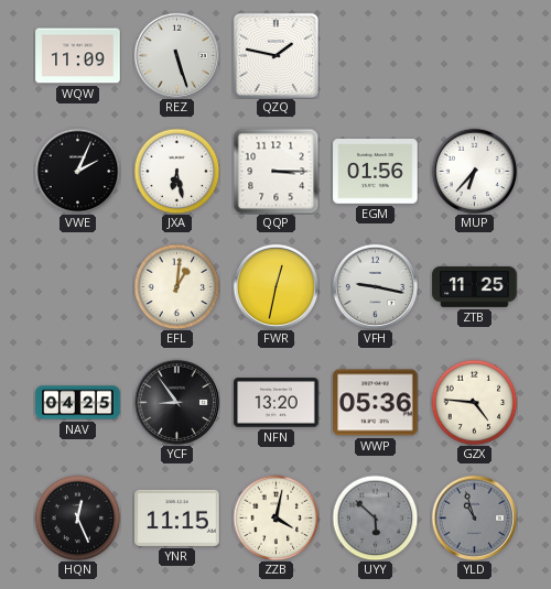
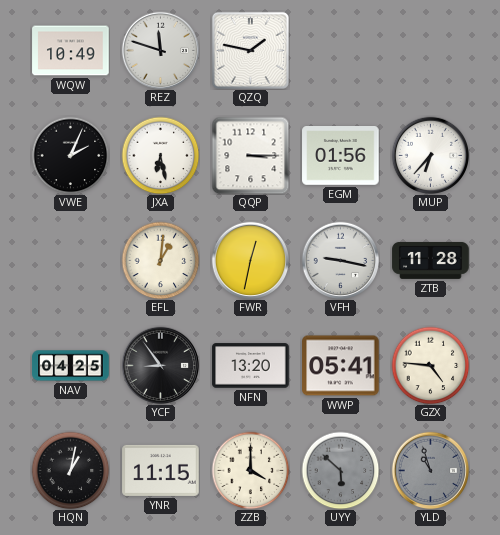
WQW: 11:09 -> 10:49
REZ: 5:27 -> 11:48
ZTB: 11:25 -> 11:28
WWP: 05:36 -> 05:41
HQN: 12:26 -> 1:02
ZZB: 4:02 -> 4:00
